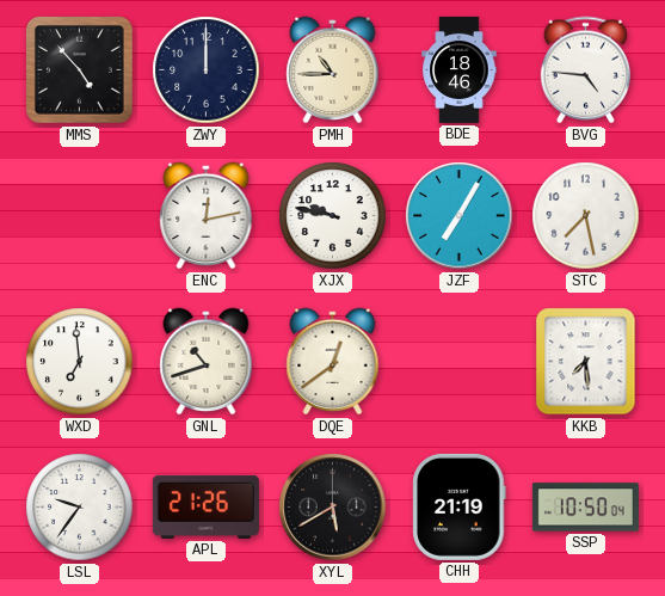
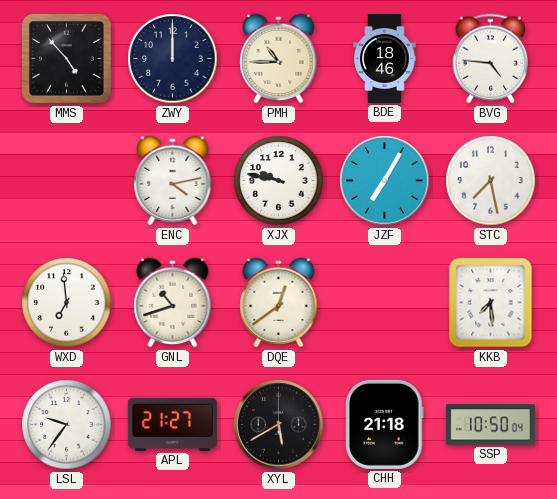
ENC: 12:13 -> 4:13
APL: 21:26 -> 21:27
CHH: 21:19 -> 21:18
